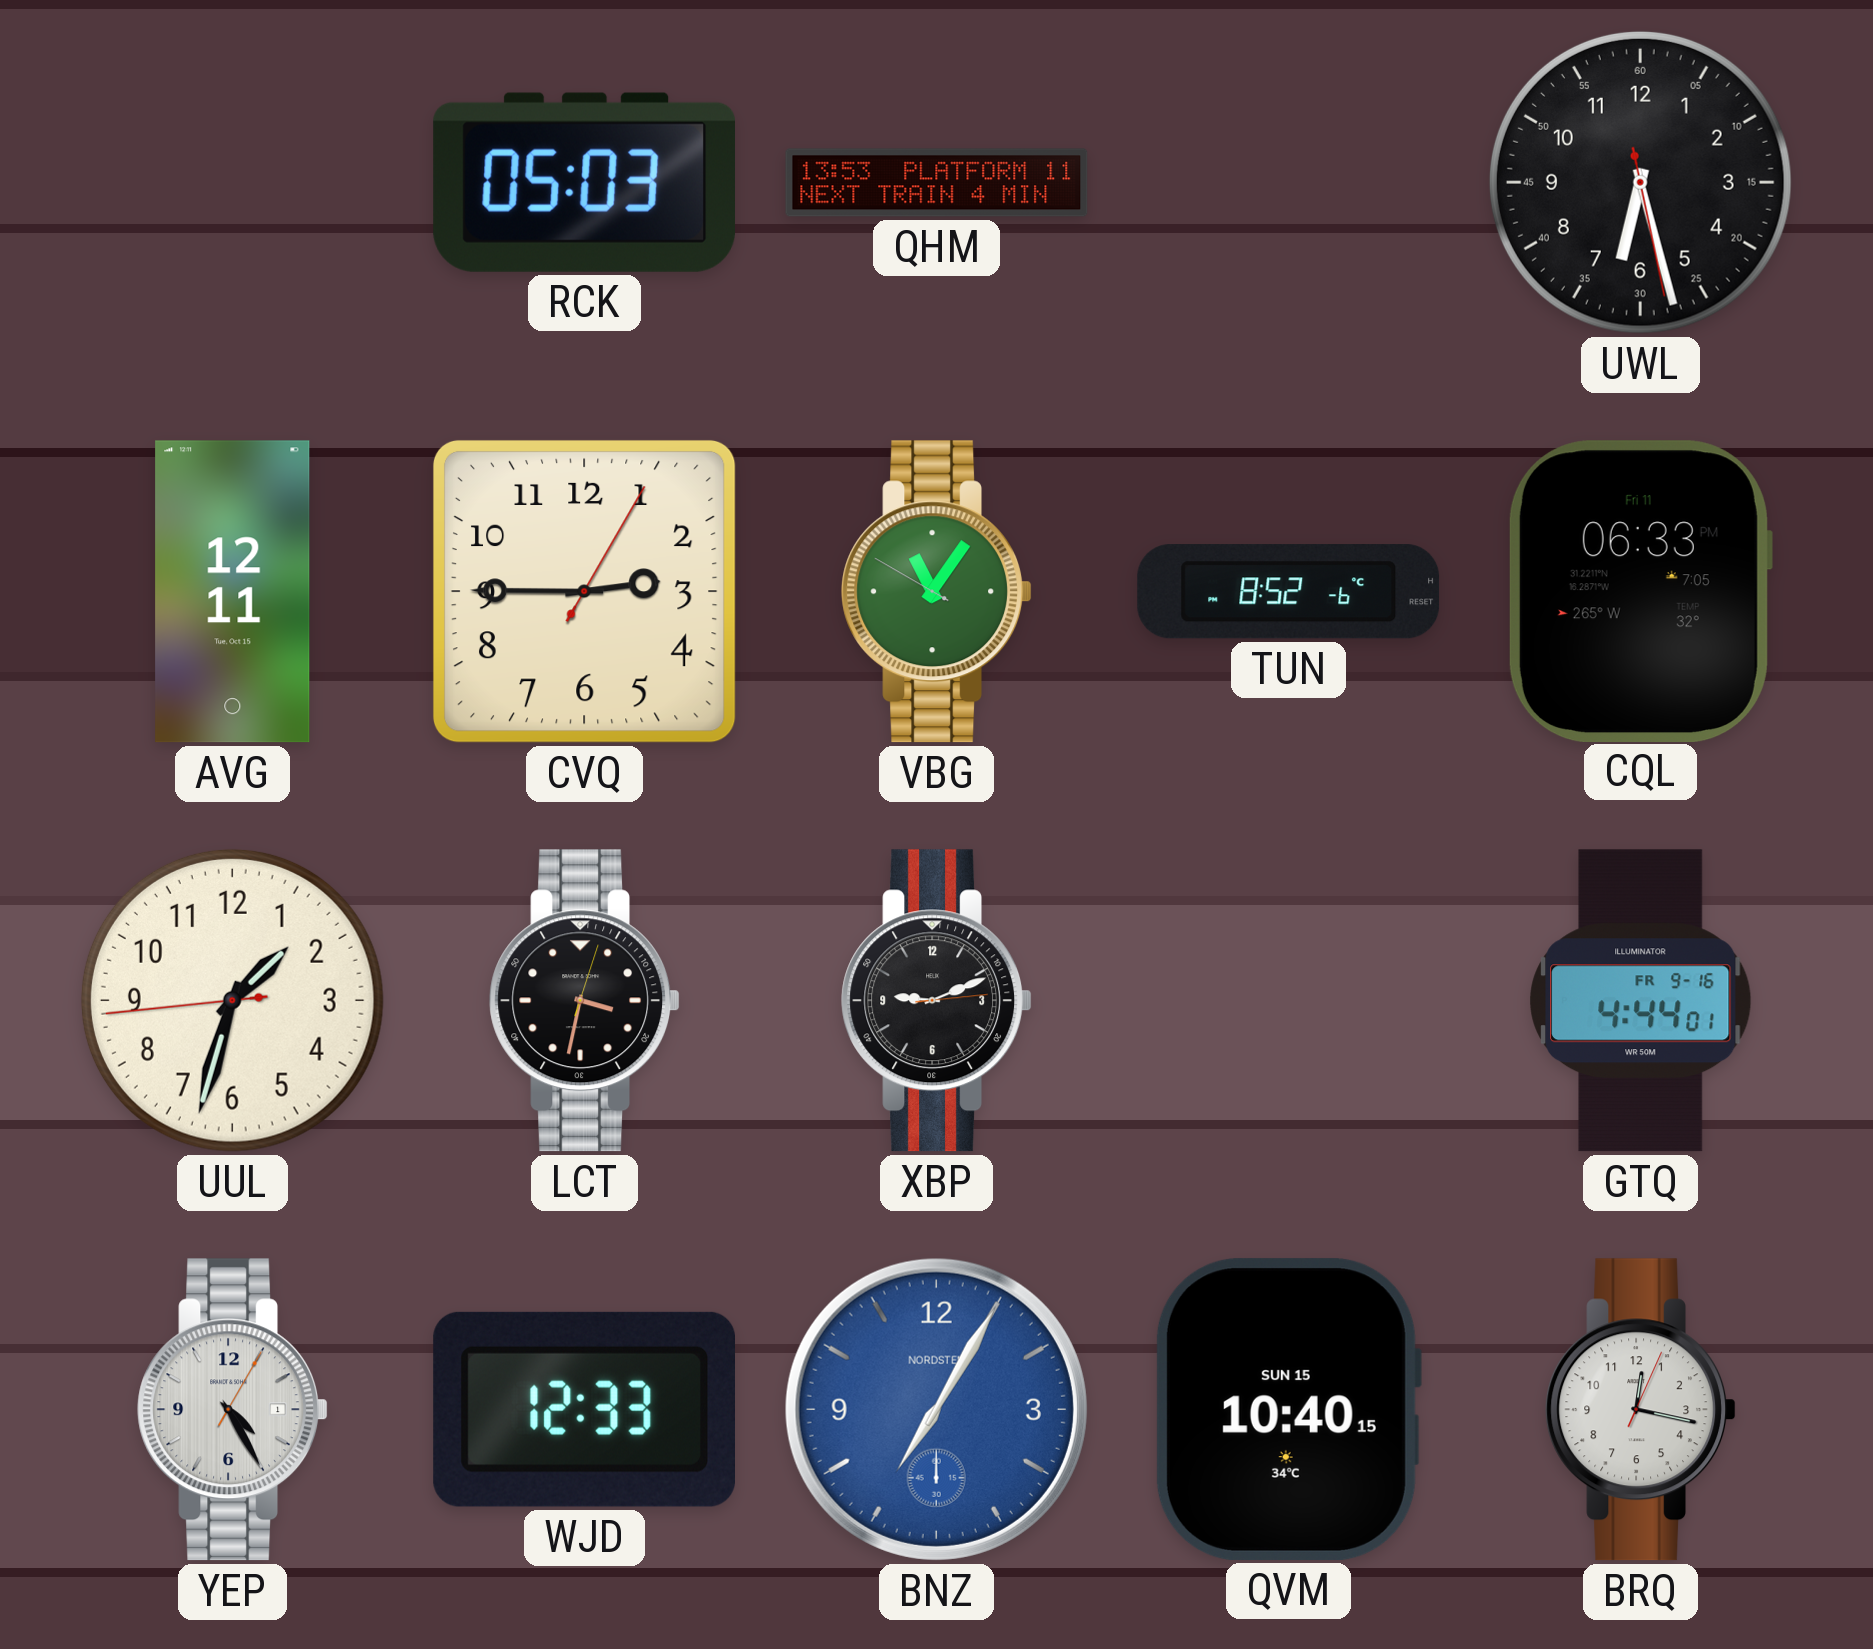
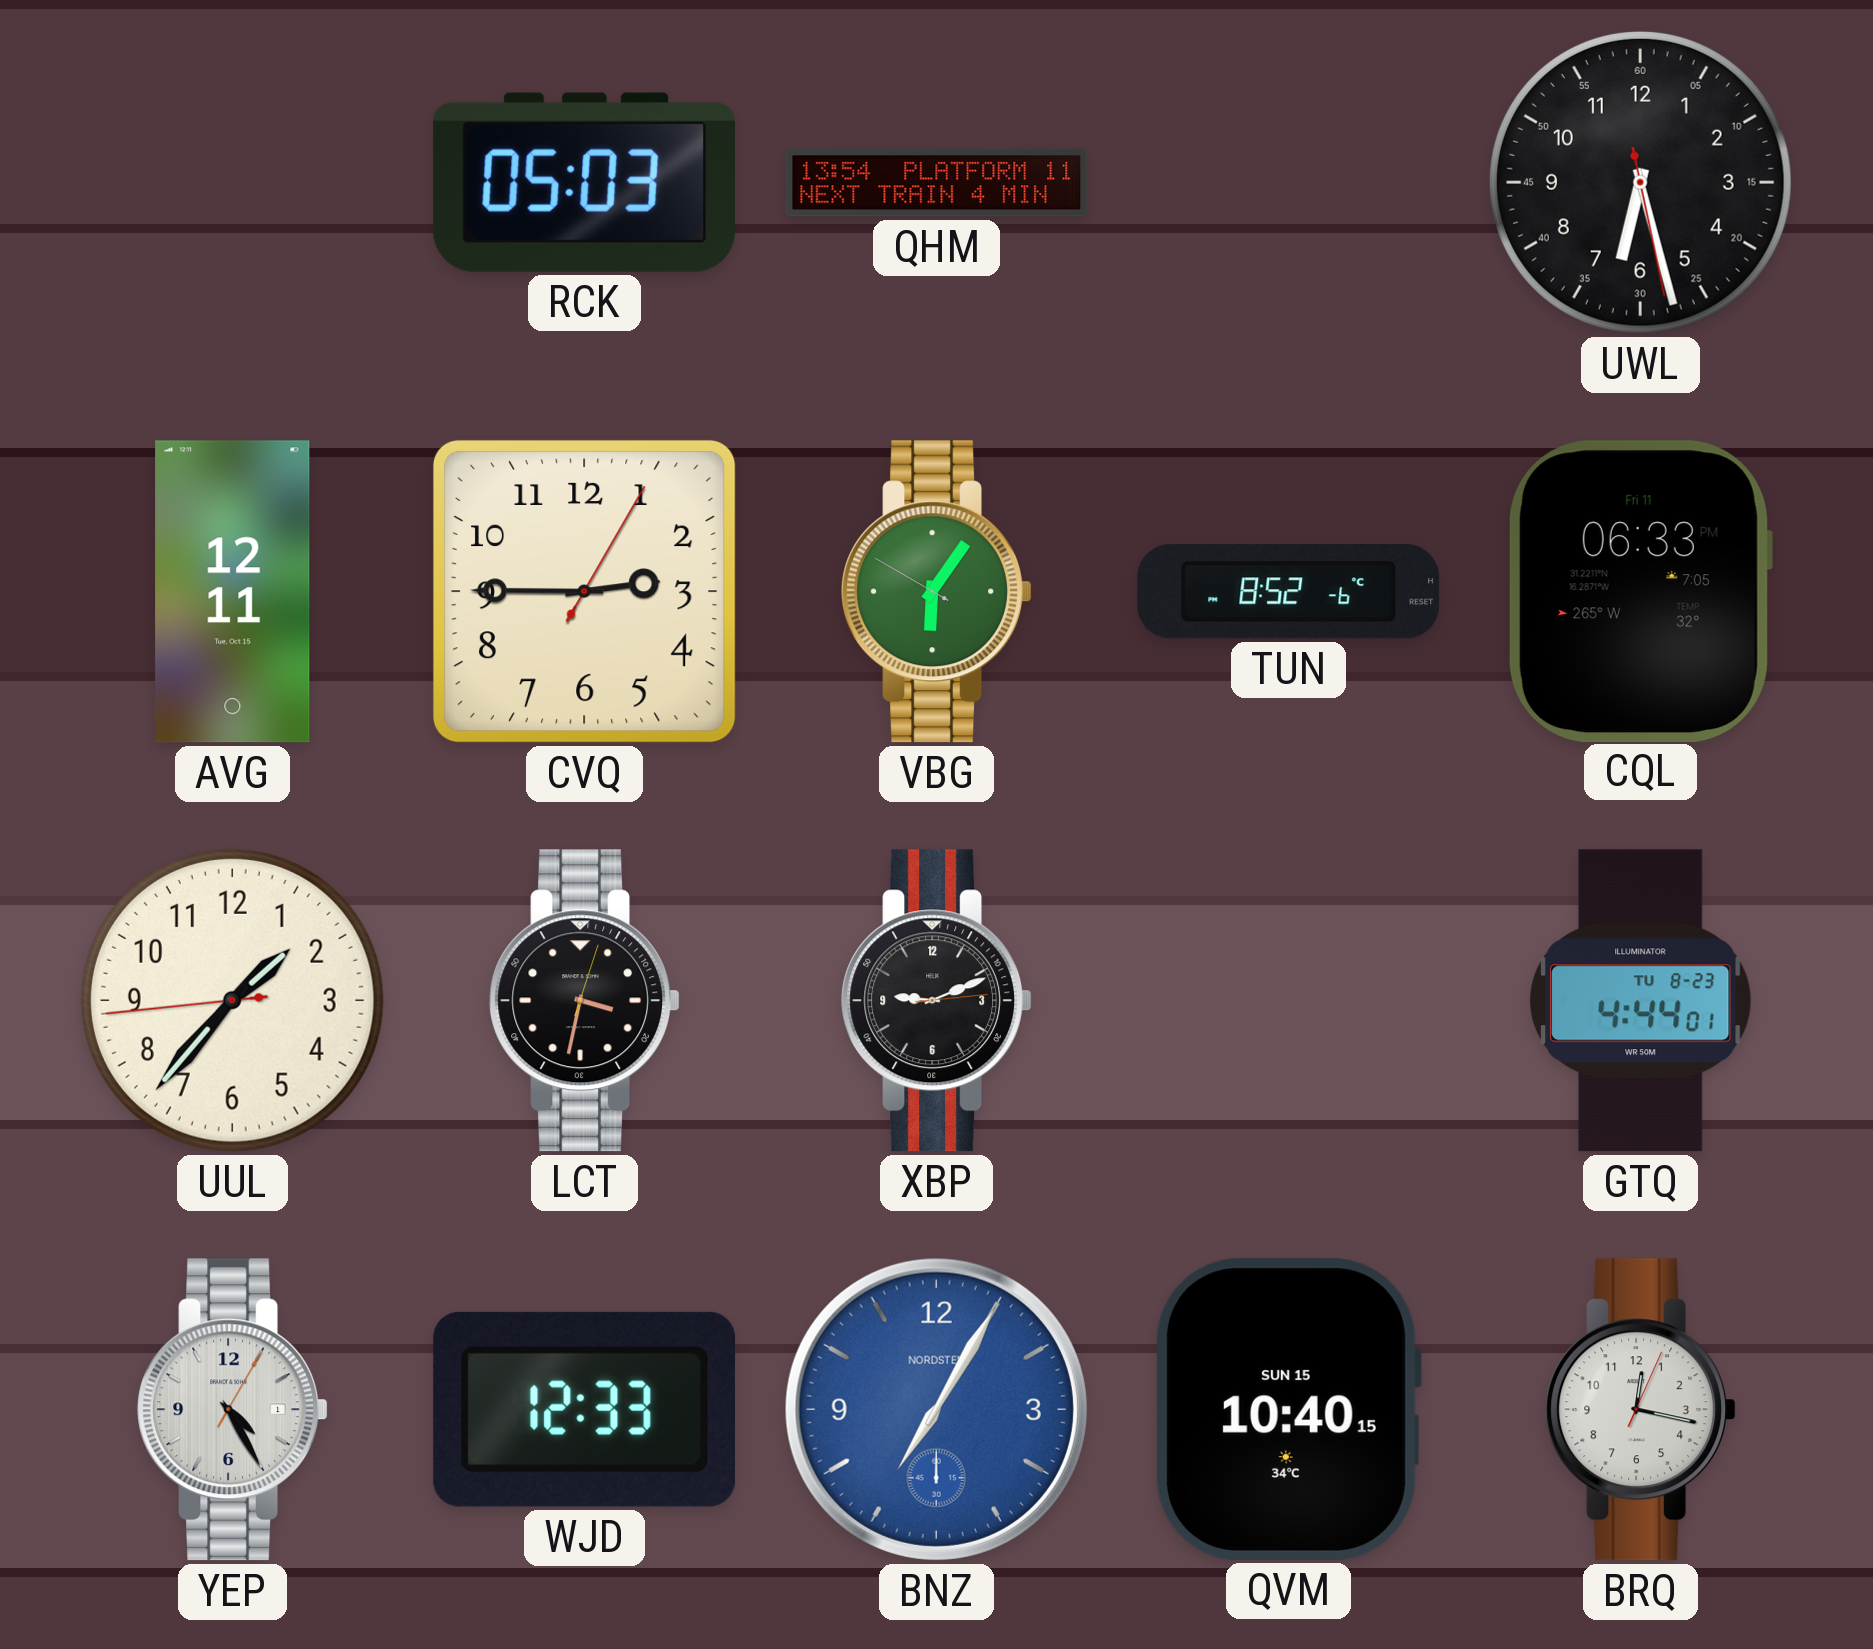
QHM: 13:53 -> 13:54
VBG: 11:05 -> 6:05
UUL: 1:32 -> 1:36
GTQ date: FR 9-16 -> TU 8-23
